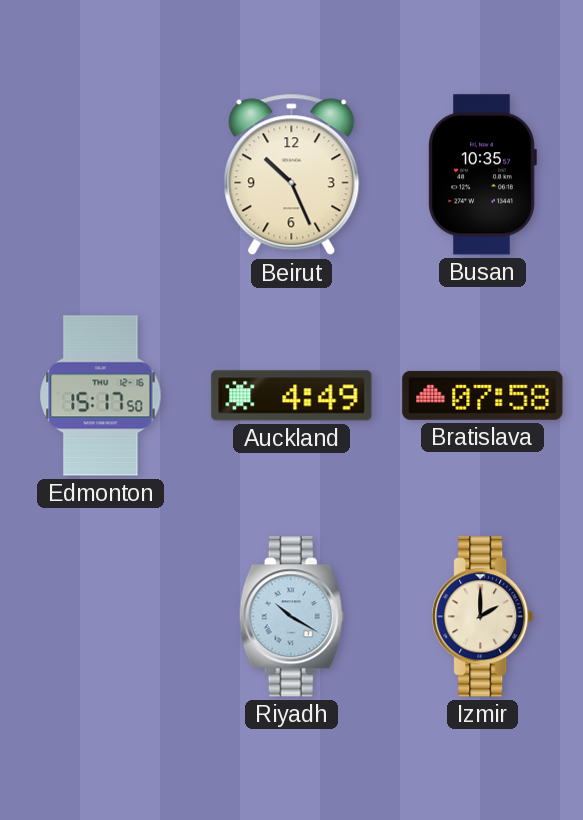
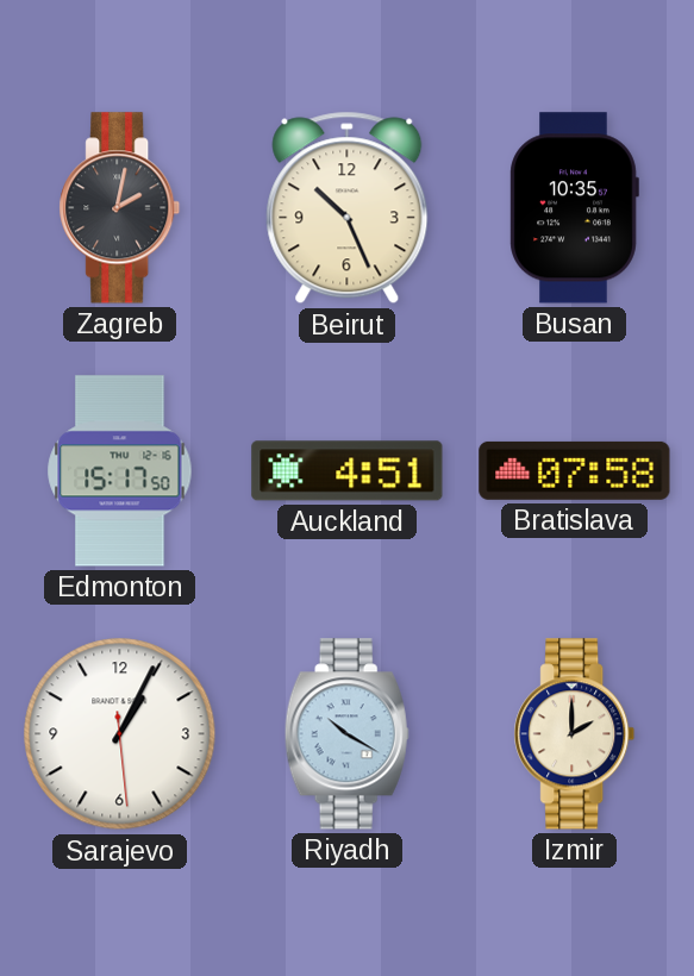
Zagreb: none -> 2:02
Auckland: 4:49 -> 4:51
Sarajevo: none -> 1:04
